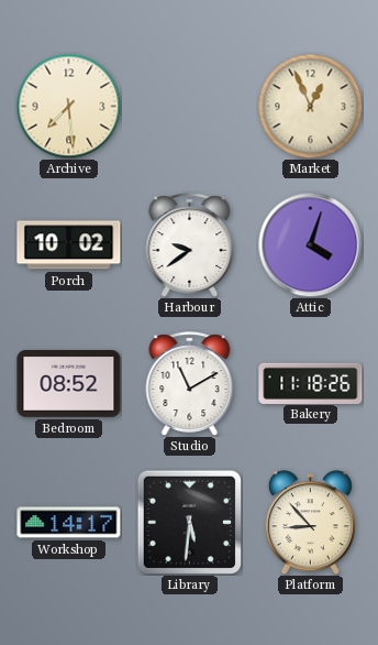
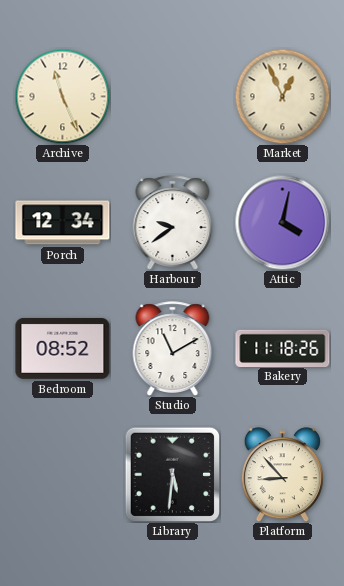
Archive: 7:29 -> 11:26
Porch: 10:02 -> 12:34
Attic: 4:03 -> 4:02
Workshop: 14:17 -> none
